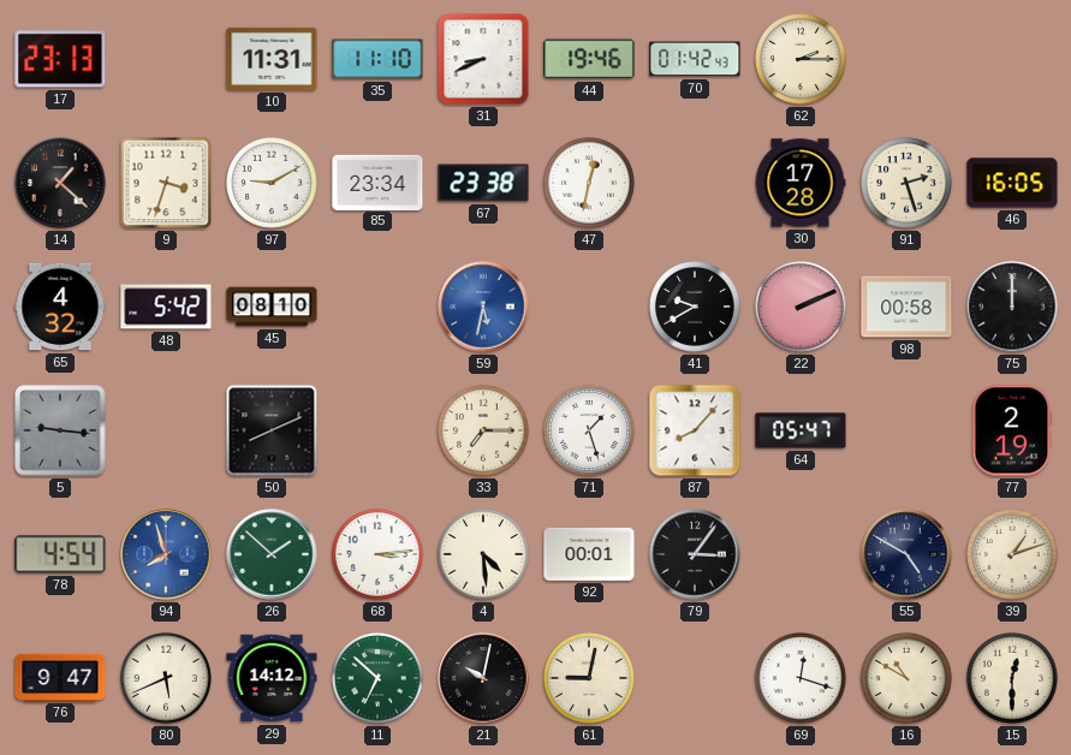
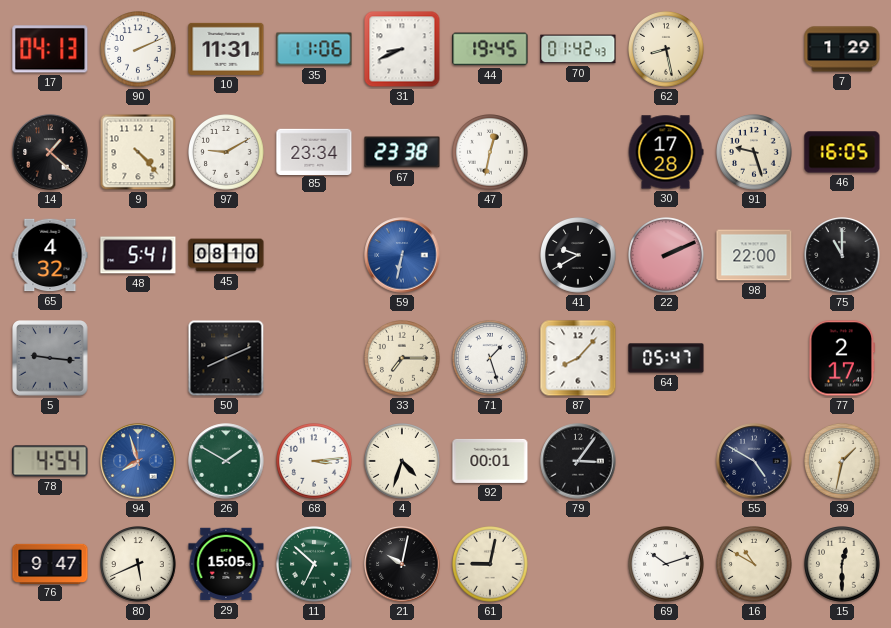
17: 23:13 -> 04:13
90: none -> 2:11
35: 11:10 -> 11:06
44: 19:46 -> 19:45
62: 2:15 -> 8:28
7: none -> 1:29
9: 3:33 -> 4:23
91: 2:27 -> 9:27
48: 5:42 -> 5:41
59: 5:32 -> 6:32
98: 00:58 -> 22:00
75: 12:00 -> 11:00
77: 2:19 -> 2:17
26: 1:52 -> 1:50
4: 4:29 -> 4:33
39: 1:12 -> 1:32
29: 14:12 -> 15:05
69: 12:18 -> 10:12
